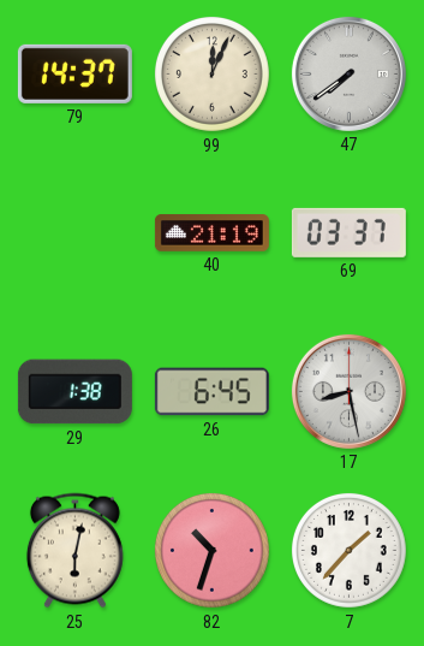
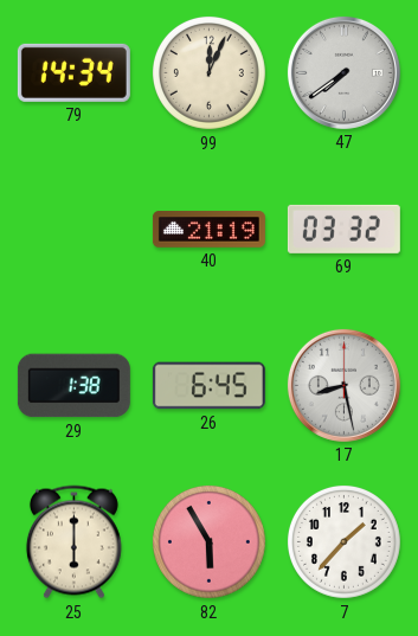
79: 14:37 -> 14:34
69: 03:37 -> 03:32
25: 6:02 -> 6:00
82: 10:33 -> 5:55
